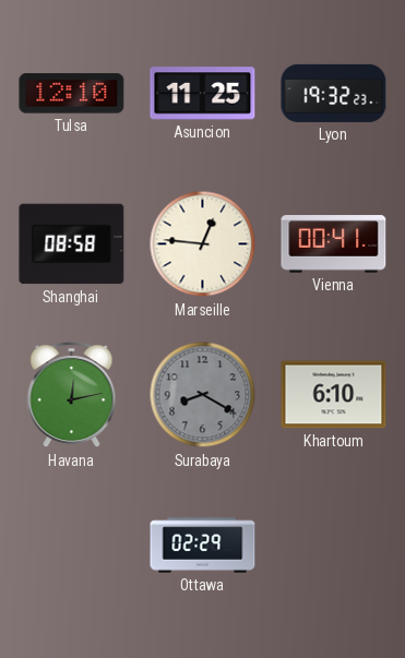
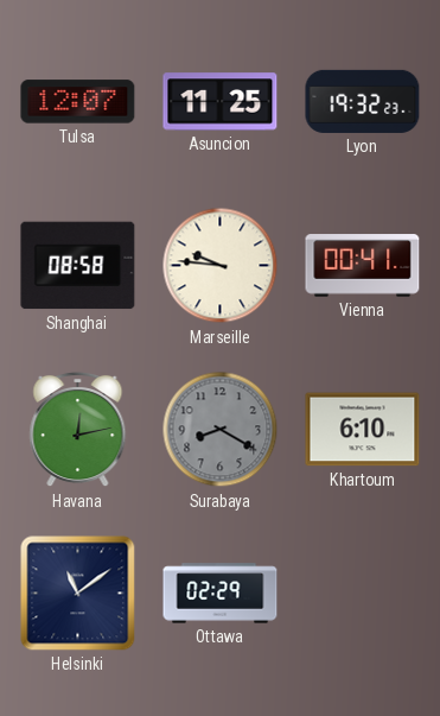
Tulsa: 12:10 -> 12:07
Marseille: 12:46 -> 9:46
Helsinki: none -> 11:09
